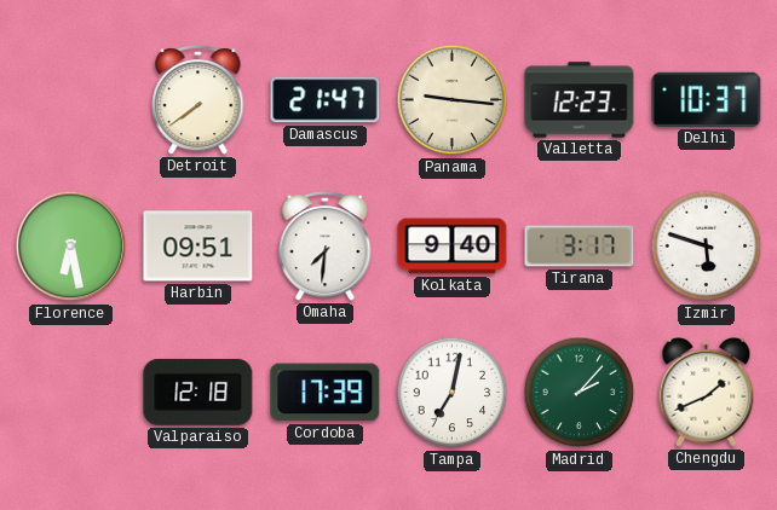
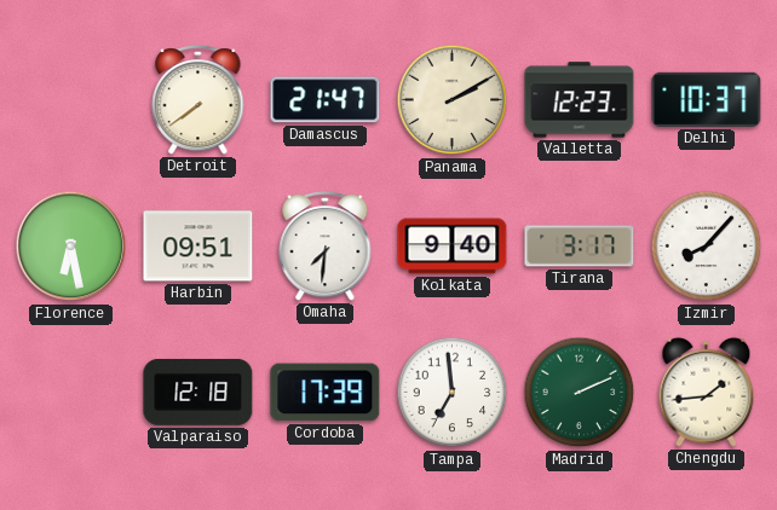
Panama: 9:16 -> 2:10
Izmir: 5:48 -> 8:07
Tampa: 7:02 -> 6:59
Madrid: 2:07 -> 2:11
Chengdu: 1:41 -> 1:44
